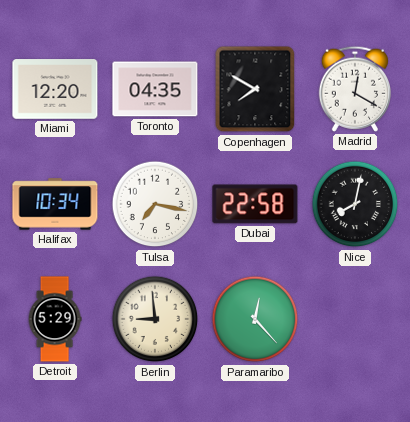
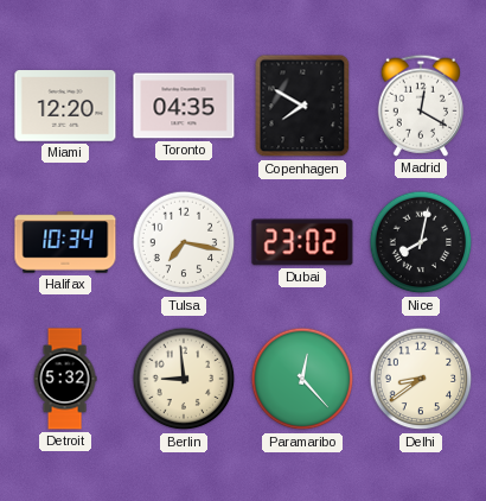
Dubai: 22:58 -> 23:02
Detroit: 5:29 -> 5:32
Delhi: none -> 8:39
